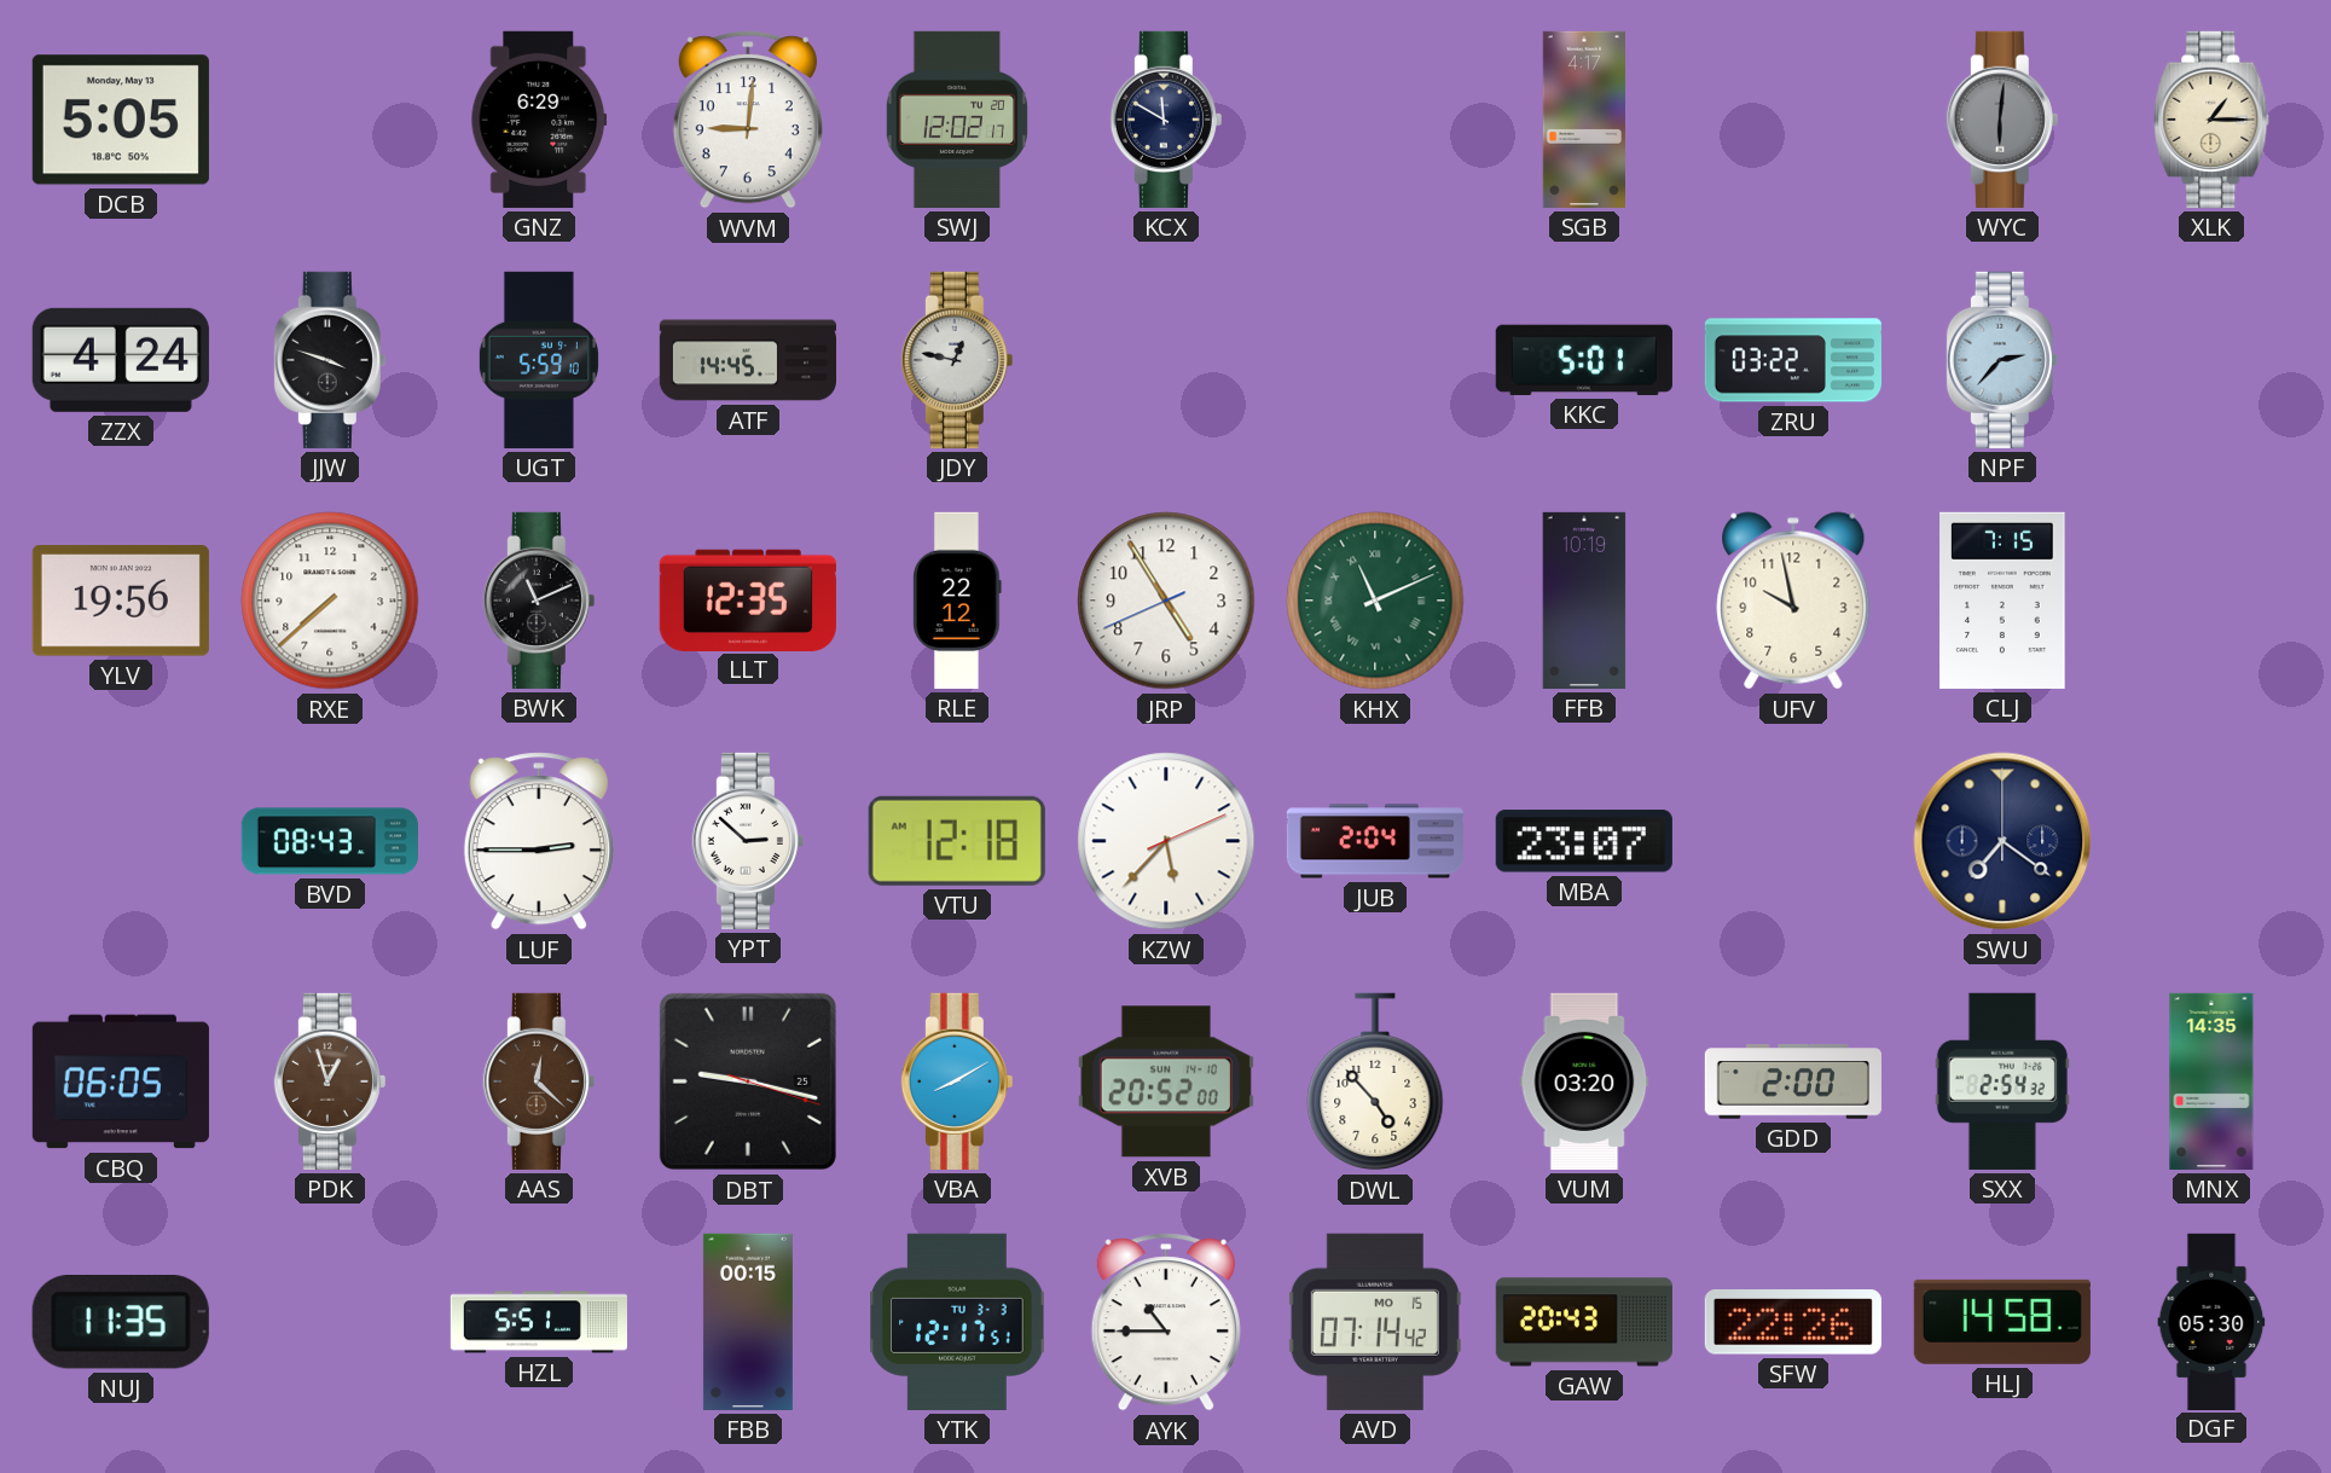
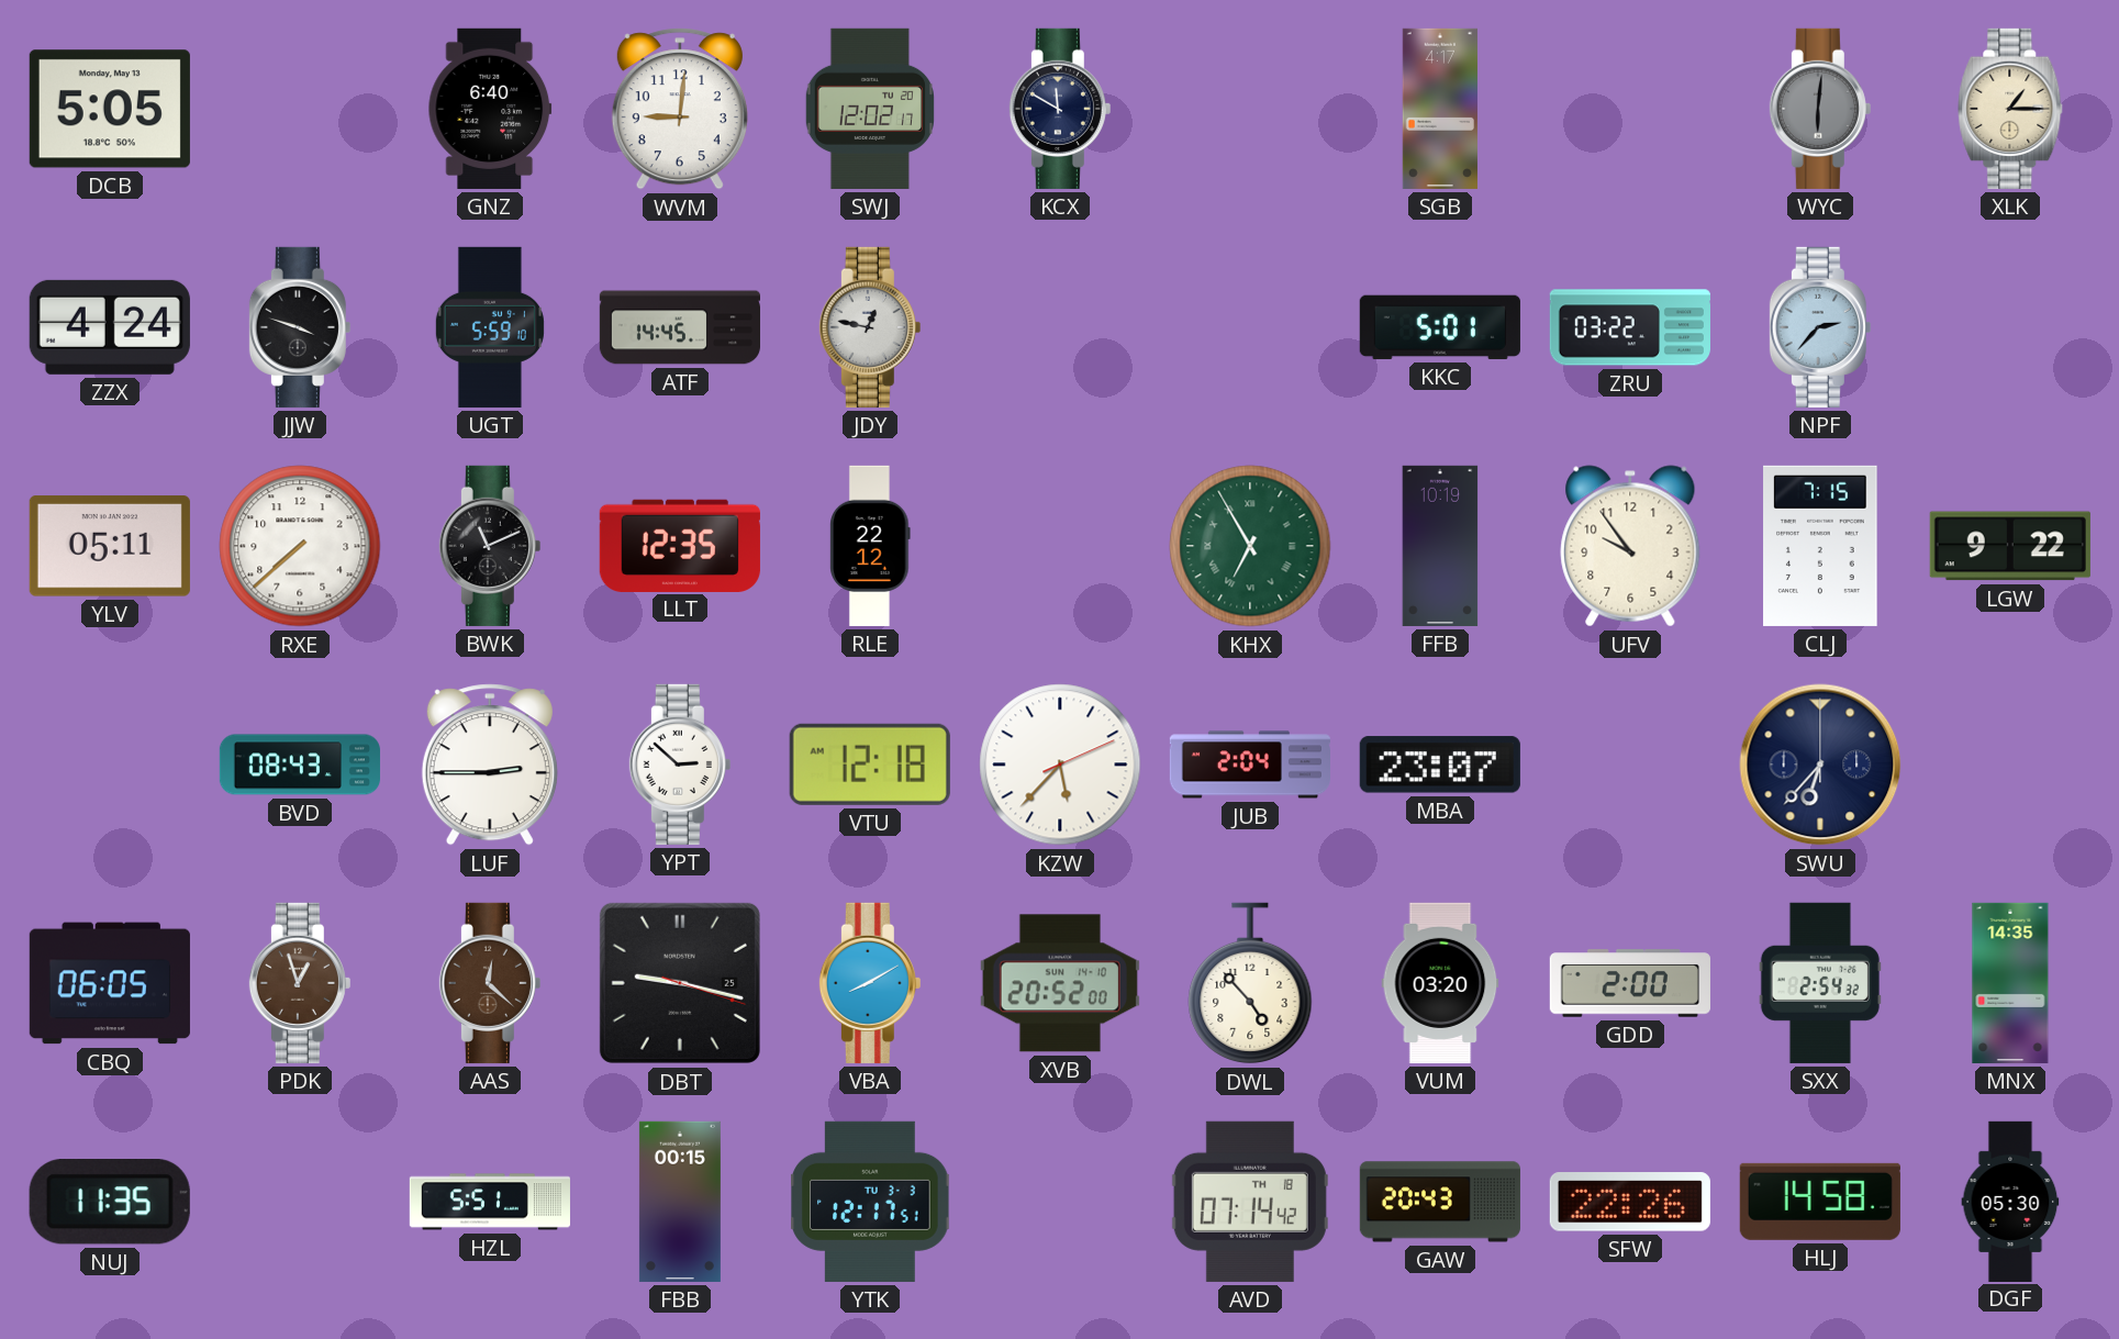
GNZ: 6:29 -> 6:40
YLV: 19:56 -> 05:11
JRP: 4:54 -> none
KHX: 11:11 -> 6:55
UFV: 9:58 -> 9:54
LGW: none -> 9:22
SWU: 7:21 -> 6:37
AYK: 10:45 -> none
AVD date: MO 15 -> TH 18
